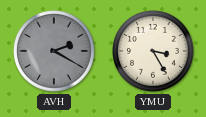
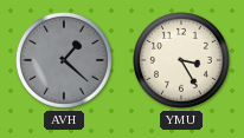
AVH: 2:20 -> 1:22
